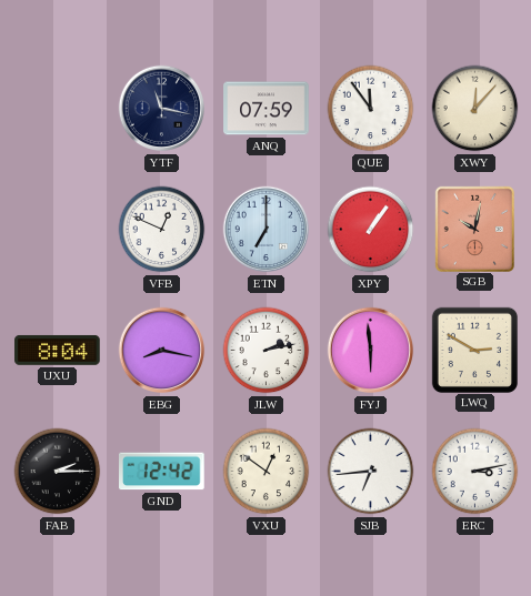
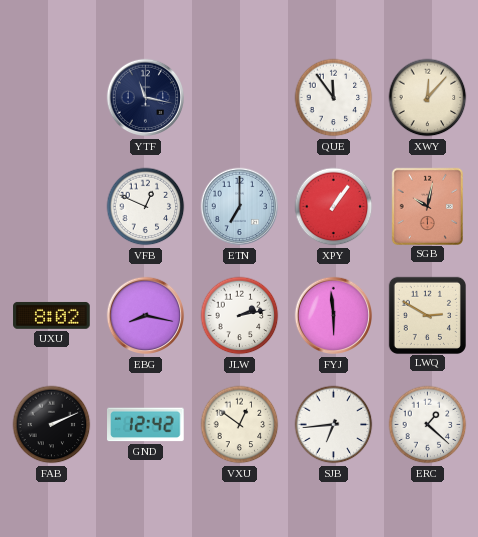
ANQ: 07:59 -> none
UXU: 8:04 -> 8:02
FAB: 2:15 -> 2:11
ERC: 3:13 -> 1:22
